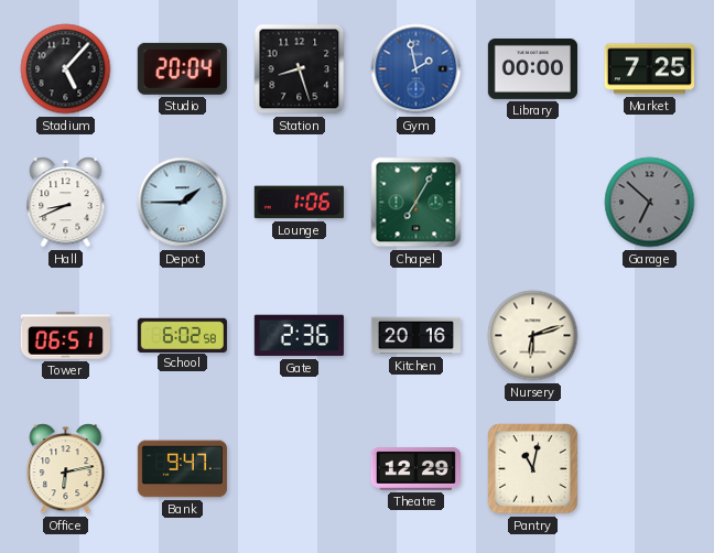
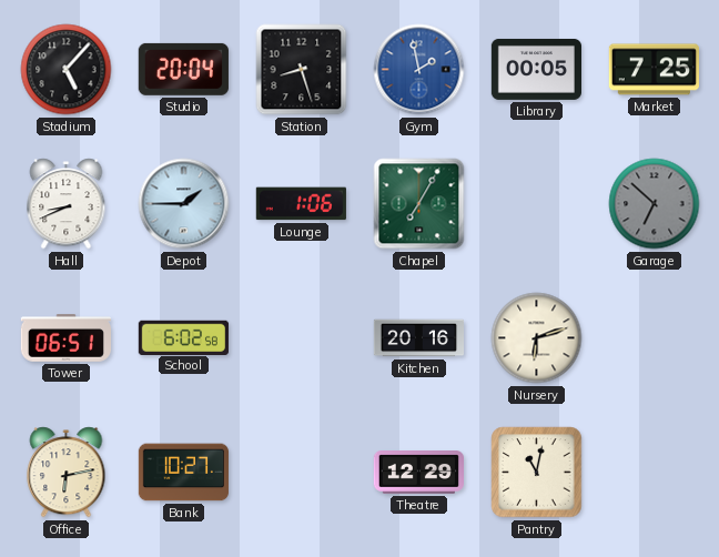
Library: 00:00 -> 00:05
Gate: 2:36 -> none
Bank: 9:47 -> 10:27
